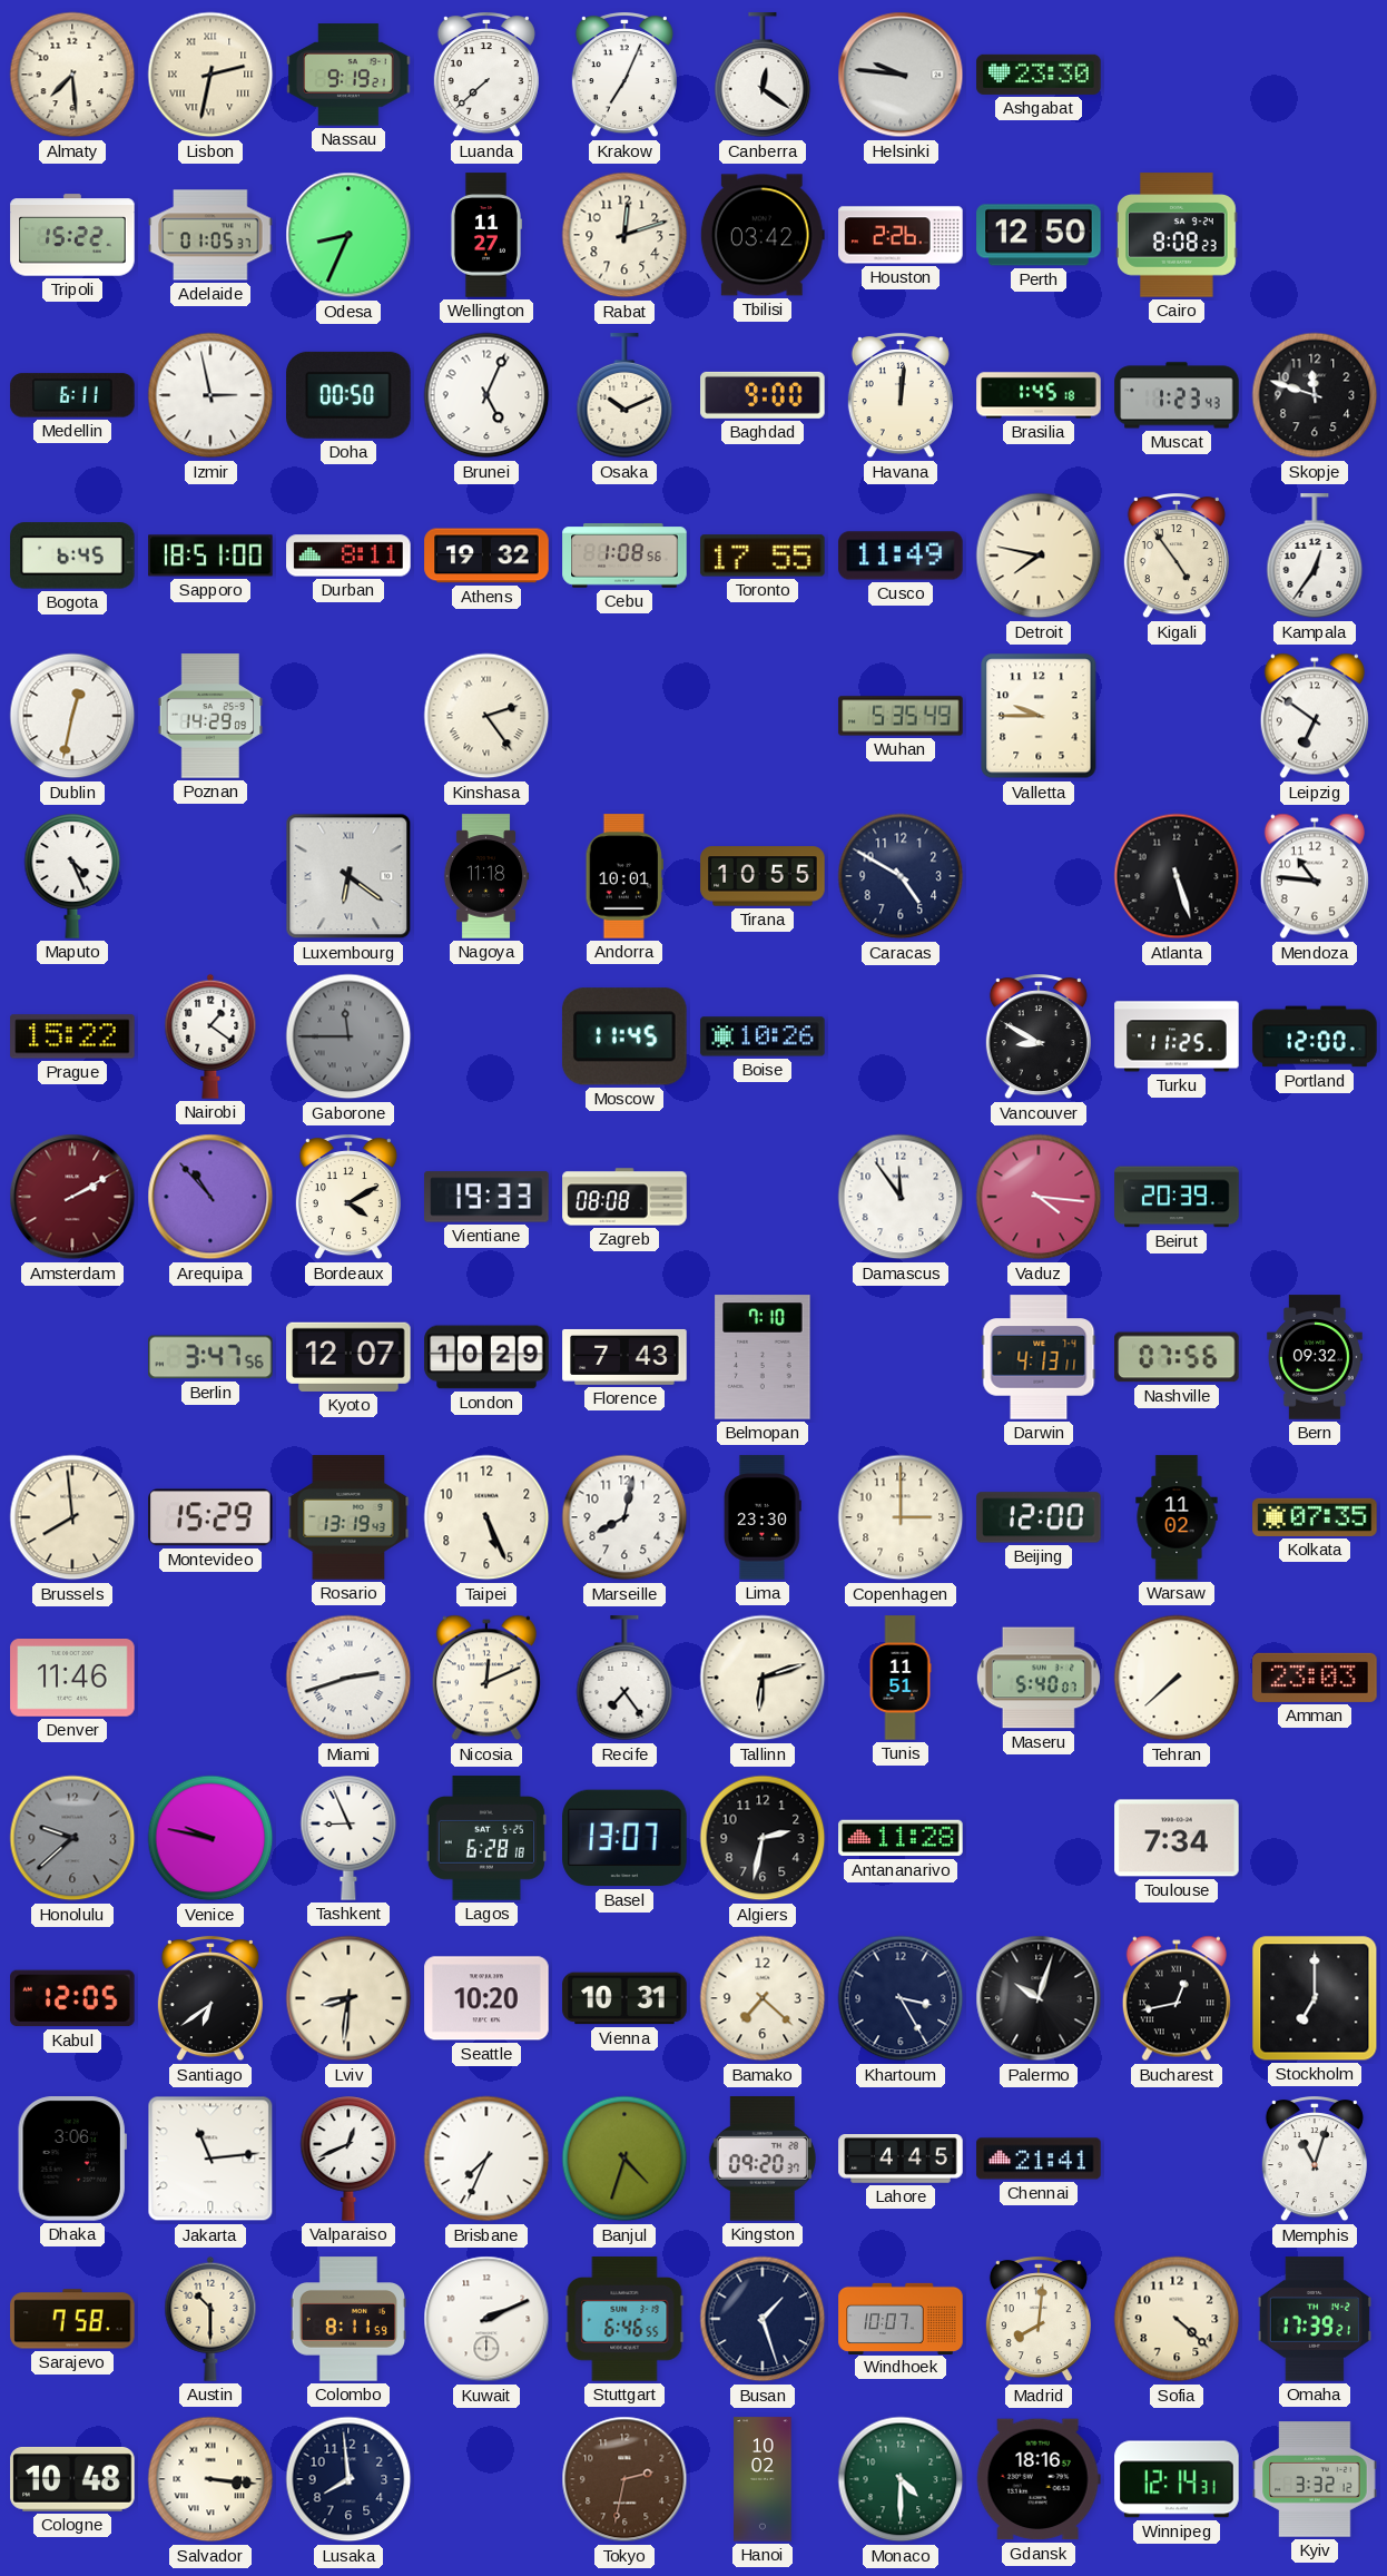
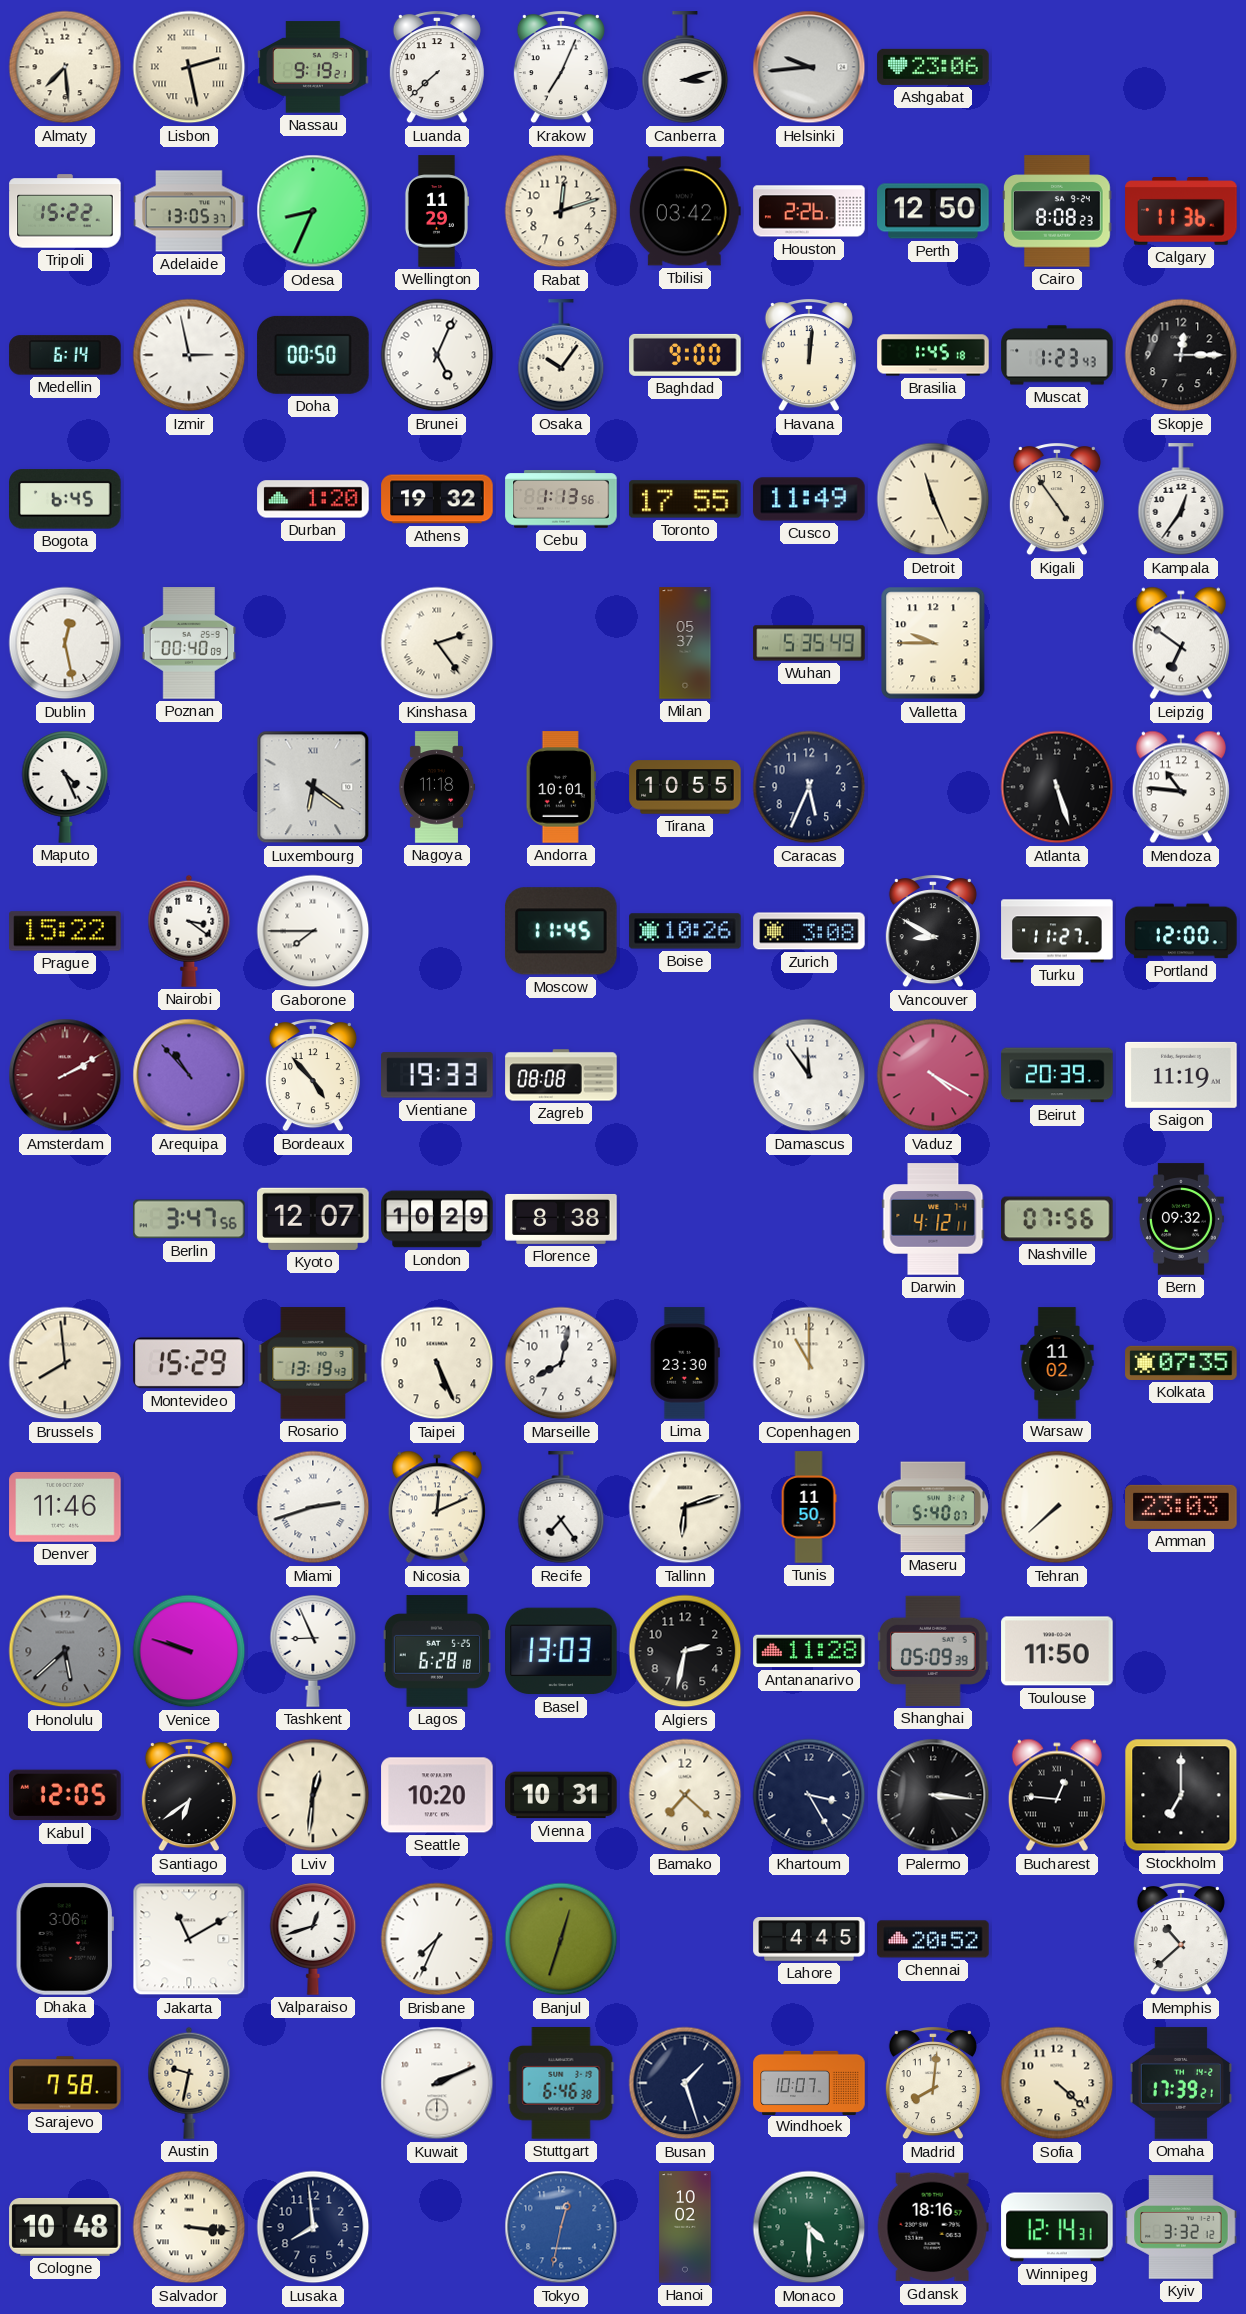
Lisbon: 2:32 -> 2:28
Canberra: 12:21 -> 3:12
Helsinki: 9:46 -> 9:44
Ashgabat: 23:30 -> 23:06
Adelaide: 01:05 -> 13:05
Wellington: 11:27 -> 11:29
Calgary: none -> 11:36
Medellin: 6:11 -> 6:14
Osaka: 10:11 -> 10:06
Skopje: 11:48 -> 12:15
Sapporo: 18:51 -> none
Durban: 8:11 -> 1:20
Cebu: 1:08 -> 1:13
Detroit: 7:47 -> 11:26
Dublin: 12:32 -> 12:28
Poznan: 14:29 -> 00:40
Milan: none -> 05:37
Caracas: 4:50 -> 5:34
Nairobi: 1:21 -> 3:21
Gaborone: 11:45 -> 7:45
Gaborone dial: grey -> white
Zurich: none -> 3:08
Turku: 11:25 -> 11:27
Bordeaux: 4:10 -> 4:53
Vaduz: 4:16 -> 4:20
Saigon: none -> 11:19
Florence: 7:43 -> 8:38
Belmopan: 7:10 -> none
Darwin: 4:13 -> 4:12
Copenhagen: 3:00 -> 11:00
Beijing: 12:00 -> none
Tunis: 11:51 -> 11:50
Honolulu: 9:38 -> 5:38
Venice: 9:47 -> 9:48
Basel: 13:07 -> 13:03
Shanghai: none -> 05:09
Toulouse: 7:34 -> 11:50
Lviv: 8:31 -> 12:31
Palermo: 10:03 -> 3:16
Bucharest: 12:43 -> 12:46
Jakarta: 11:14 -> 11:10
Valparaiso: 12:41 -> 12:42
Banjul: 4:33 -> 12:33
Kingston: 09:20 -> none
Chennai: 21:41 -> 20:52
Memphis: 11:03 -> 10:38
Austin: 10:30 -> 9:32
Colombo: 8:11 -> none
Stuttgart: 6:46:55 -> 6:46:38
Tokyo: 2:32 -> 12:32
Tokyo dial: brown -> blue
